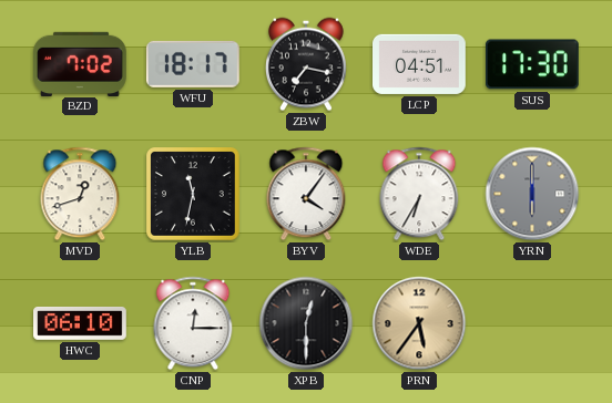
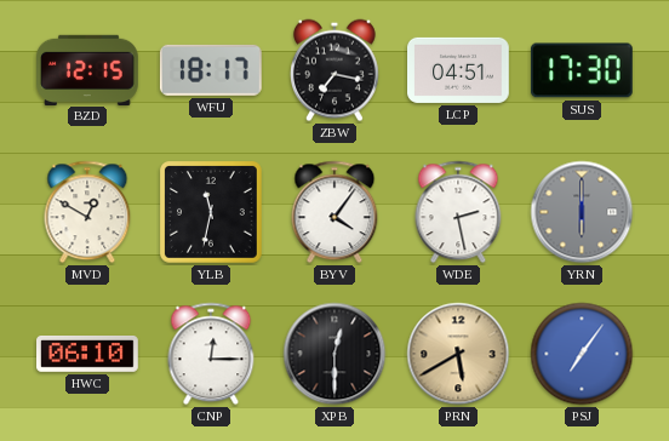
BZD: 7:02 -> 12:15
MVD: 12:42 -> 12:50
WDE: 6:35 -> 2:28
PRN: 5:36 -> 5:40
PSJ: none -> 7:06
